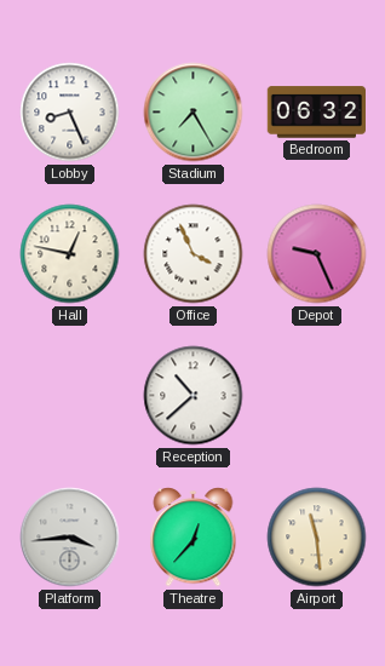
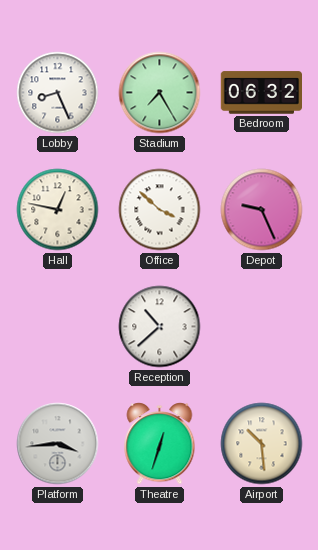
Office: 3:56 -> 3:52
Theatre: 12:37 -> 12:33
Airport: 11:29 -> 10:29
